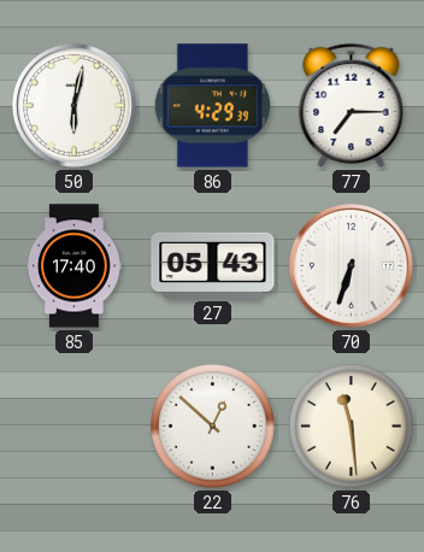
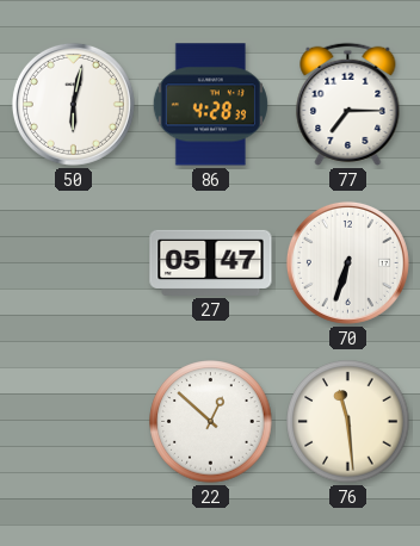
86: 4:29 -> 4:28
85: 17:40 -> none
27: 05:43 -> 05:47
